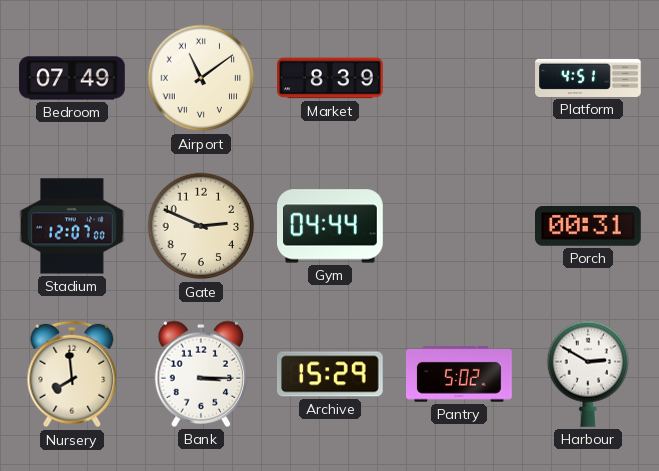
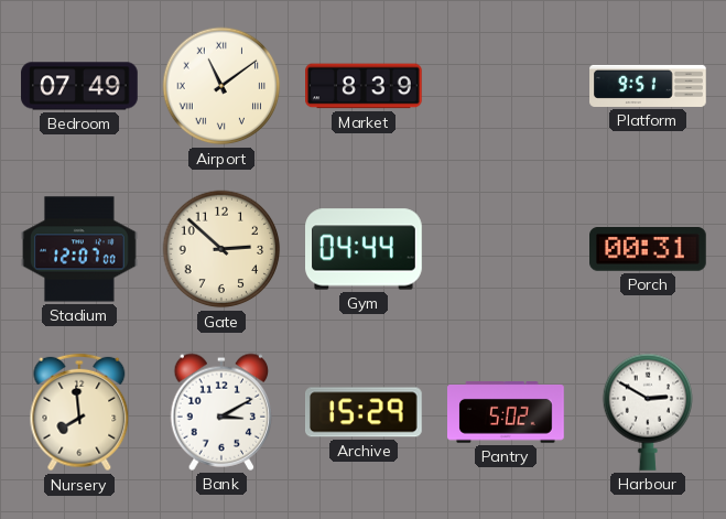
Platform: 4:51 -> 9:51
Gate: 2:49 -> 2:52
Bank: 3:15 -> 3:10
